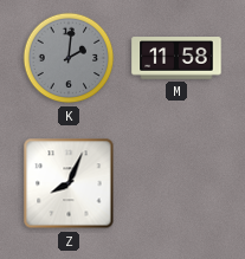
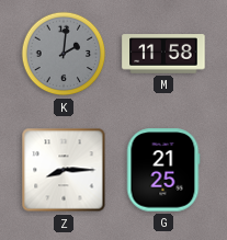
Z: 8:04 -> 8:15
G: none -> 21:25
